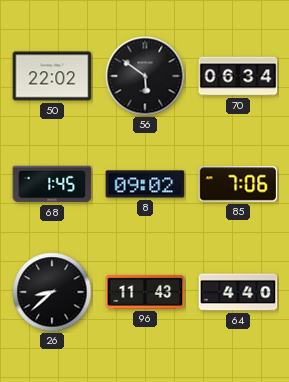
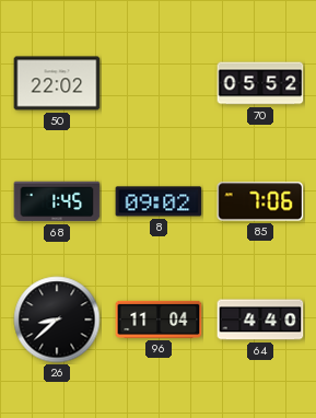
56: 5:51 -> none
70: 06:34 -> 05:52
96: 11:43 -> 11:04
